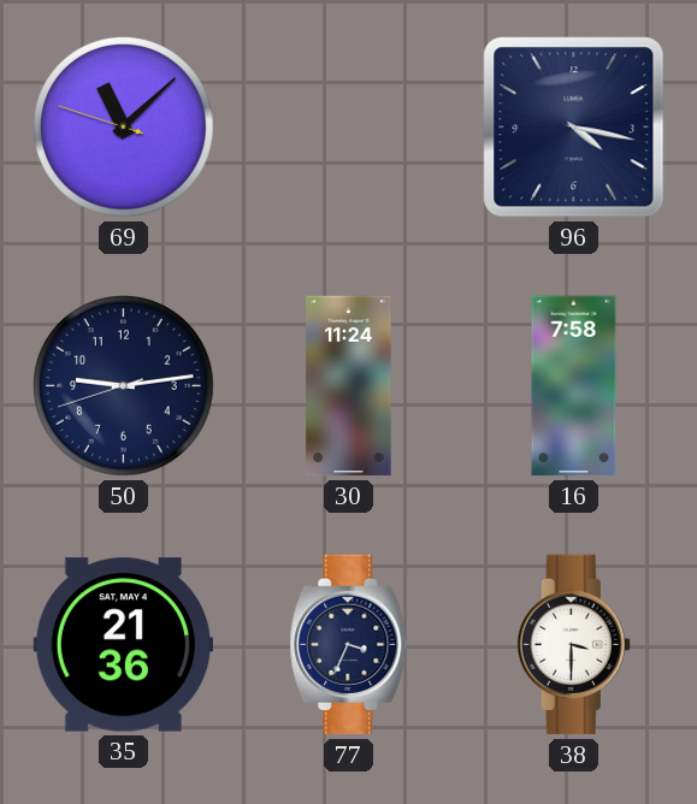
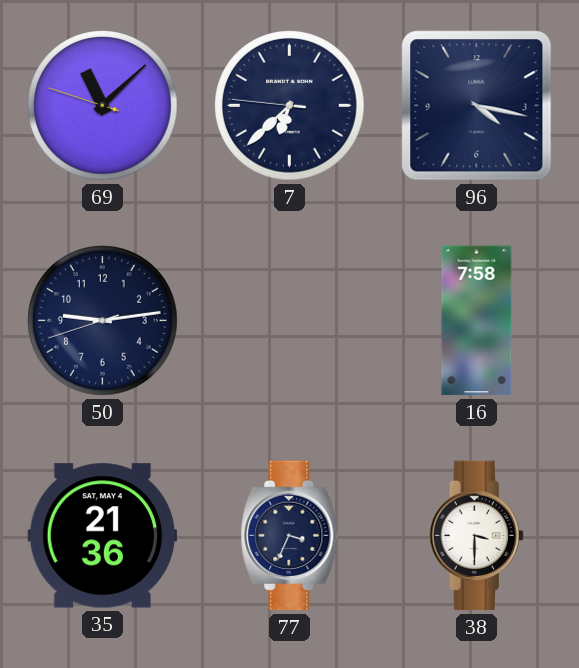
7: none -> 6:37
30: 11:24 -> none
